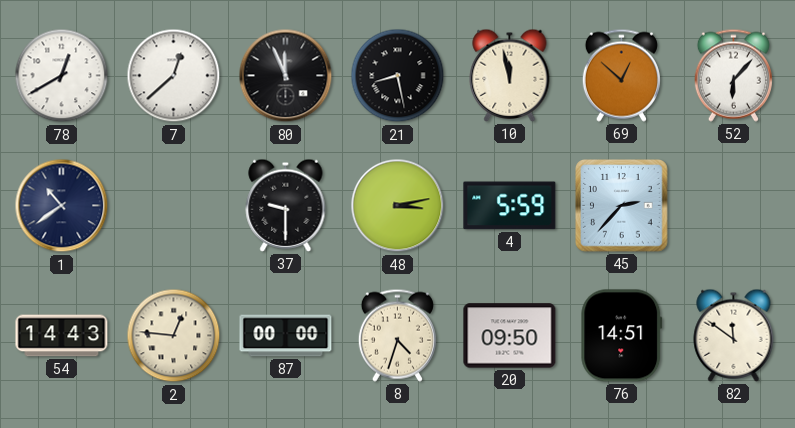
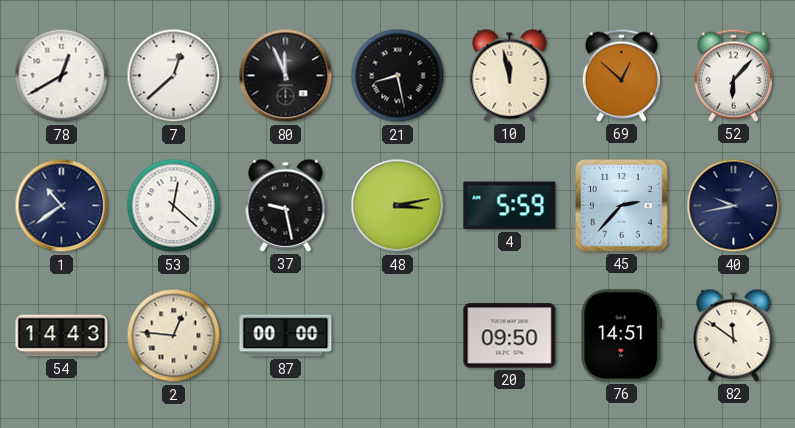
53: none -> 12:22
37: 9:30 -> 9:28
40: none -> 9:43
8: 4:33 -> none
